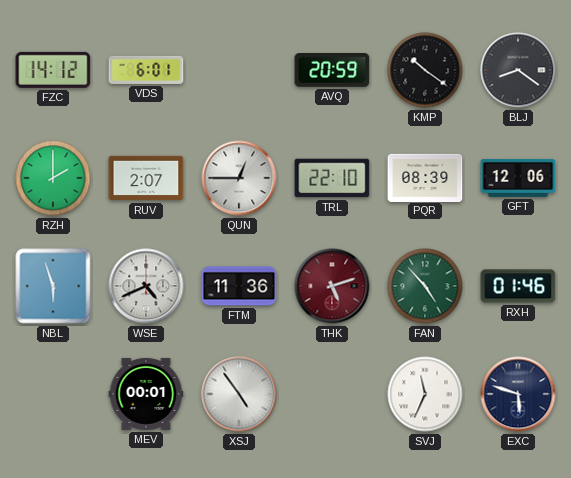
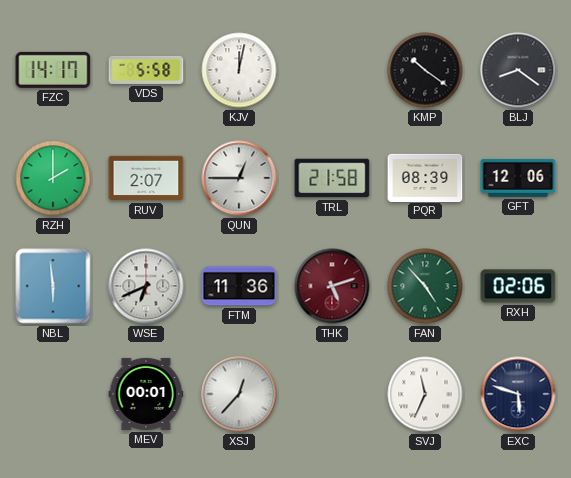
FZC: 14:12 -> 14:17
VDS: 6:01 -> 5:58
KJV: none -> 12:02
AVQ: 20:59 -> none
TRL: 22:10 -> 21:58
NBL: 5:57 -> 5:59
WSE: 4:41 -> 6:41
RXH: 01:46 -> 02:06
XSJ: 4:54 -> 12:37
